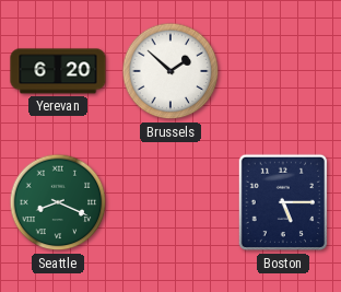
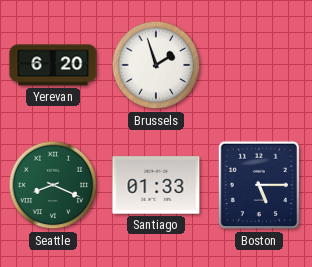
Brussels: 1:52 -> 1:57
Santiago: none -> 01:33
